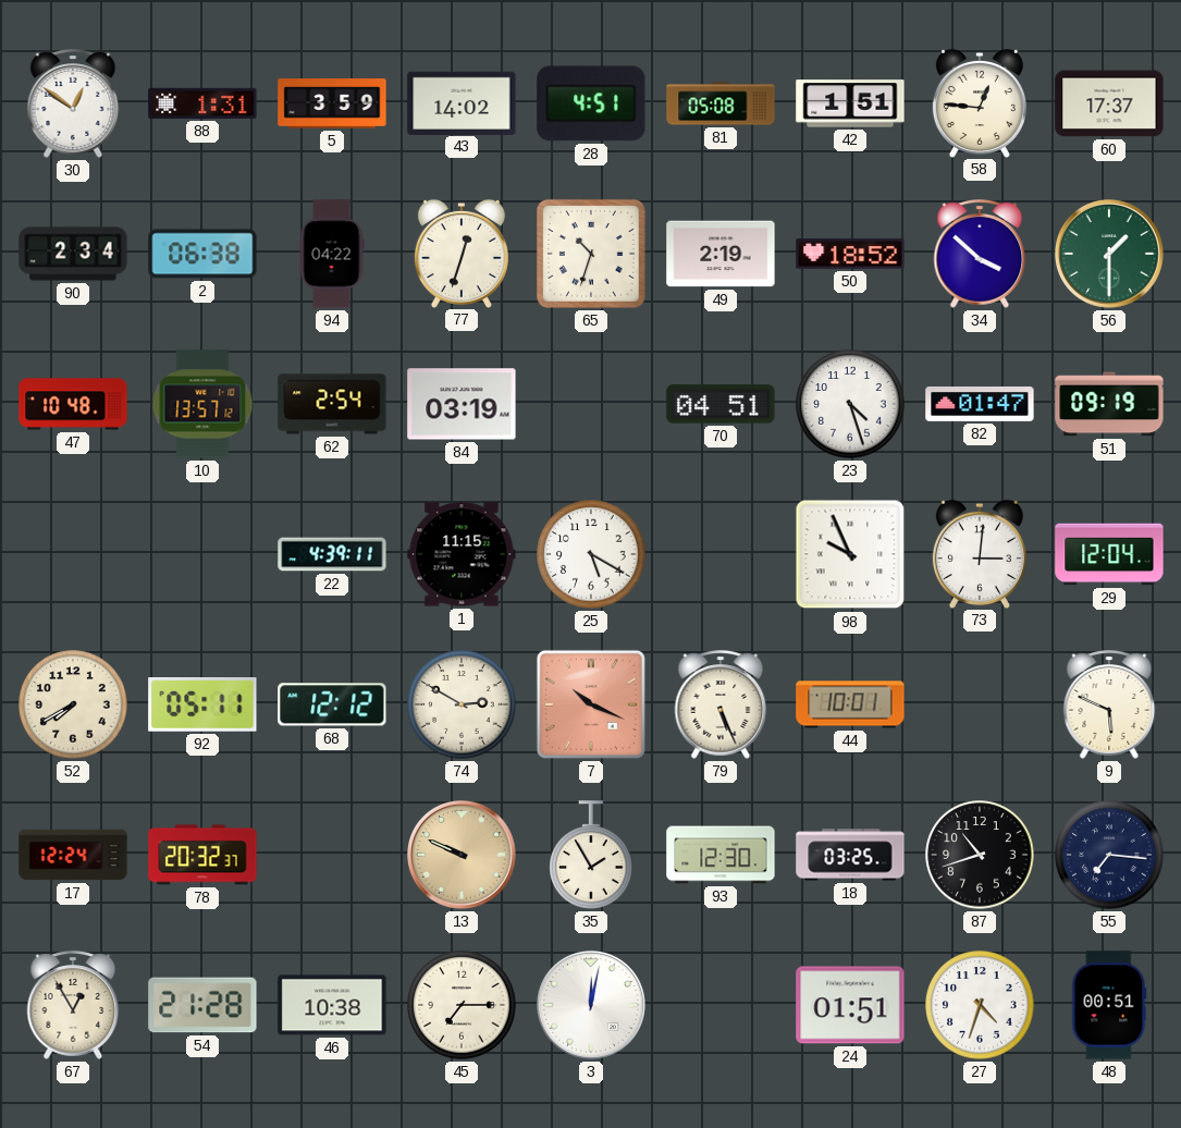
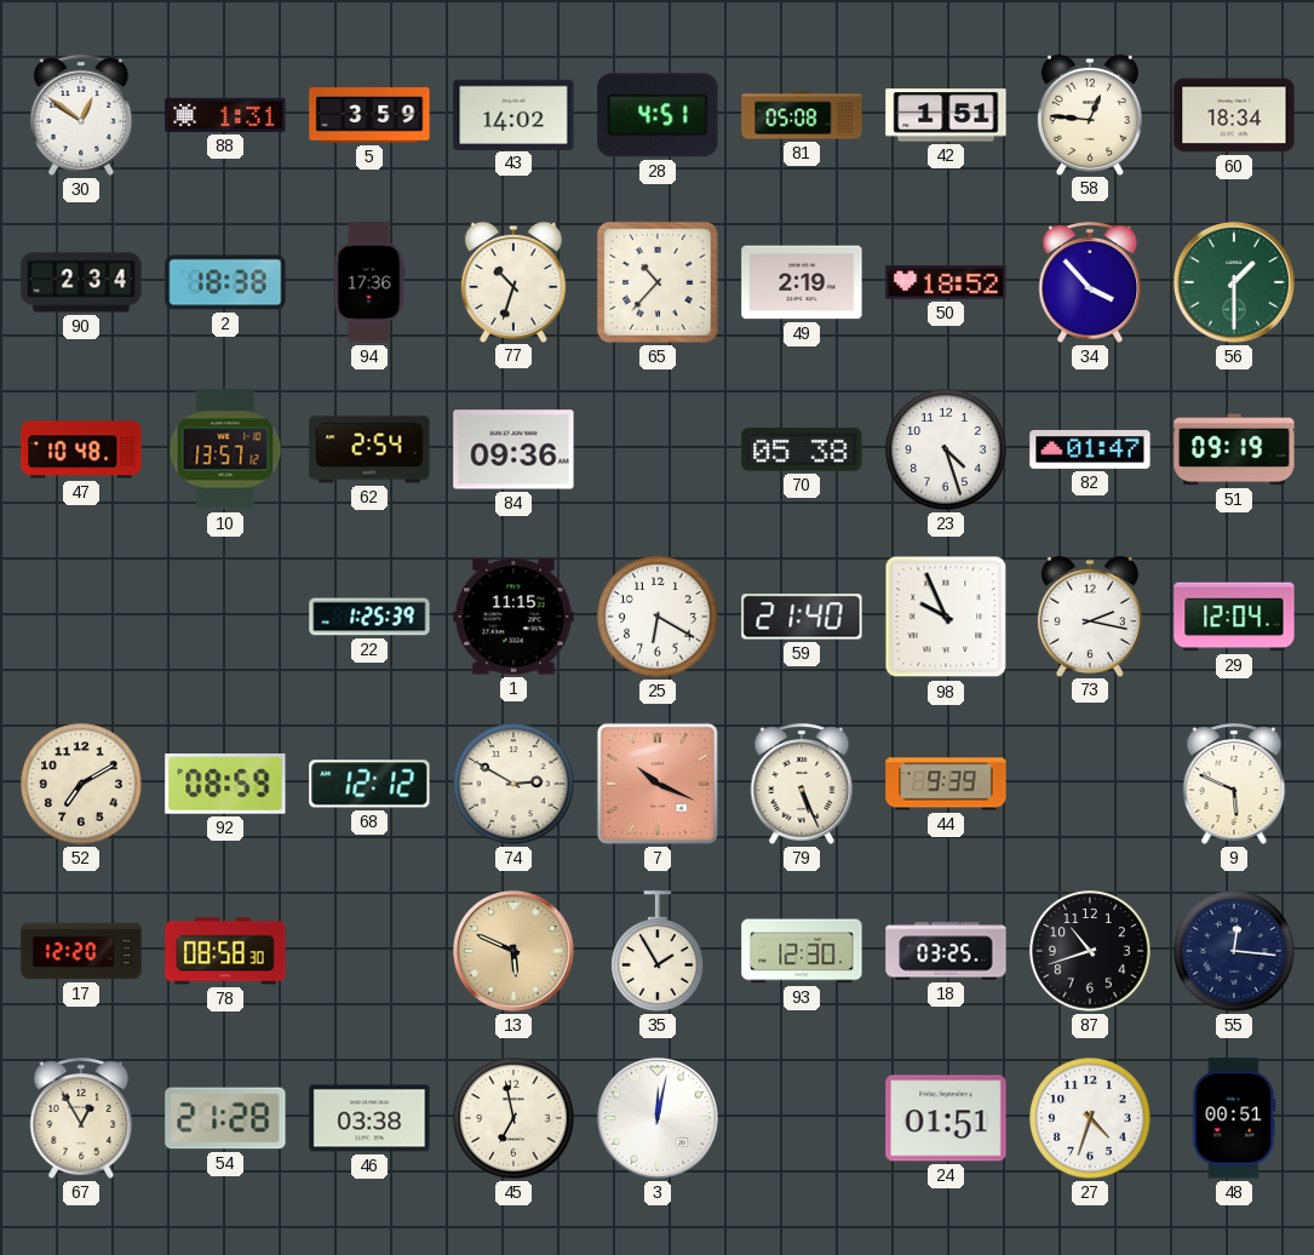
60: 17:37 -> 18:34
2: 06:38 -> 18:38
94: 04:22 -> 17:36
77: 12:33 -> 10:33
65: 10:33 -> 10:37
34: 3:52 -> 3:53
84: 03:19 -> 09:36
70: 04:51 -> 05:38
22: 4:39 -> 1:25
25: 5:20 -> 6:20
59: none -> 21:40
73: 3:01 -> 2:17
52: 7:40 -> 7:10
92: 05:11 -> 08:59
44: 10:01 -> 9:39
17: 12:24 -> 12:20
78: 20:32 -> 08:58
13: 9:49 -> 5:49
55: 7:16 -> 12:16
46: 10:38 -> 03:38
45: 7:15 -> 6:58
